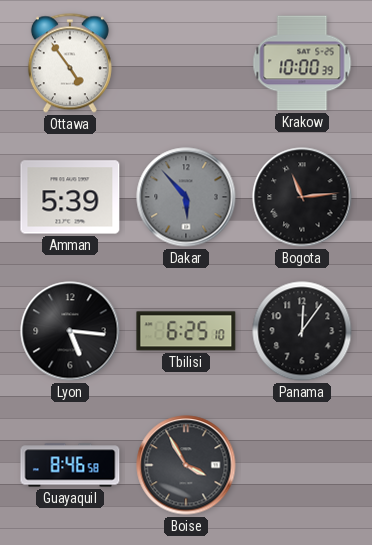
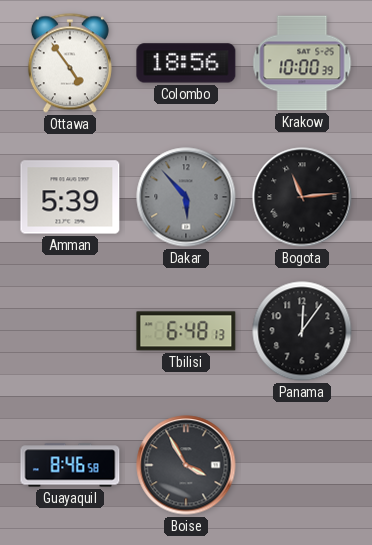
Colombo: none -> 18:56
Lyon: 5:16 -> none
Tbilisi: 6:25 -> 6:48
